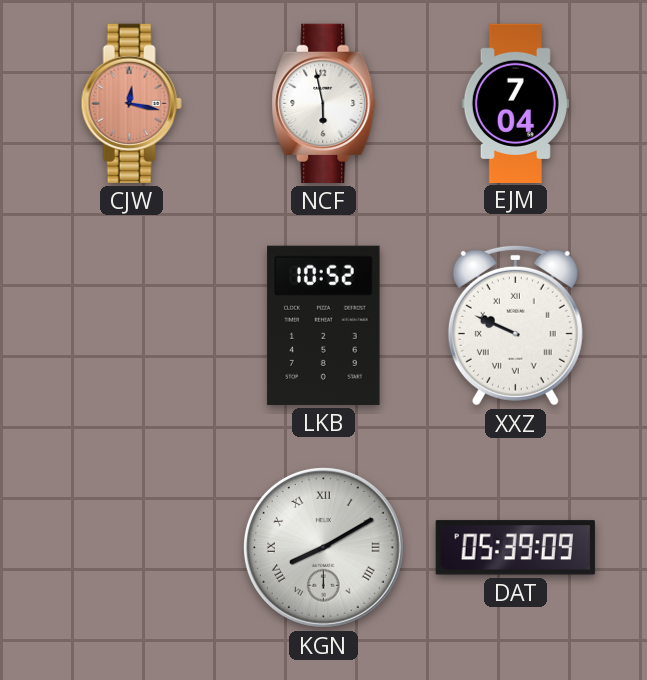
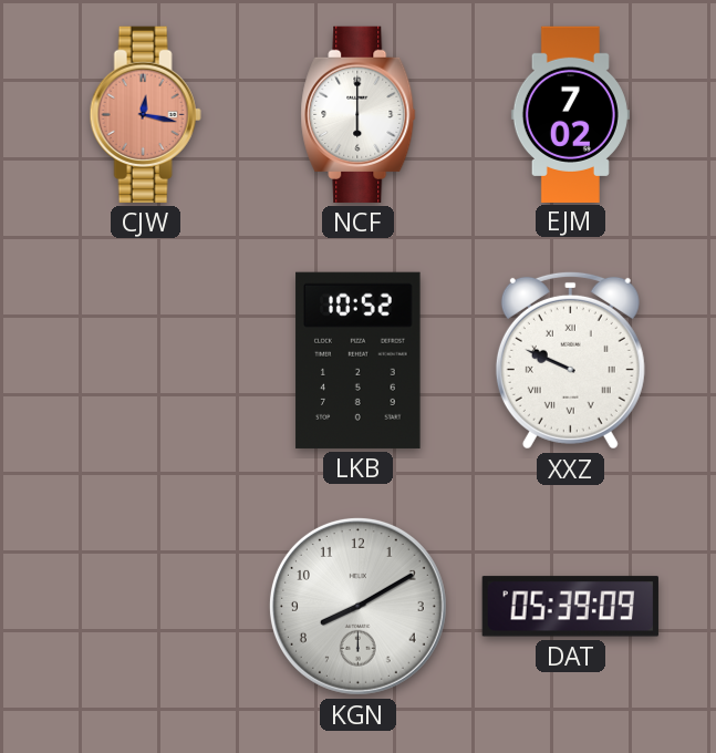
NCF: 5:58 -> 6:00
EJM: 7:04 -> 7:02
KGN numerals: Roman -> Arabic
